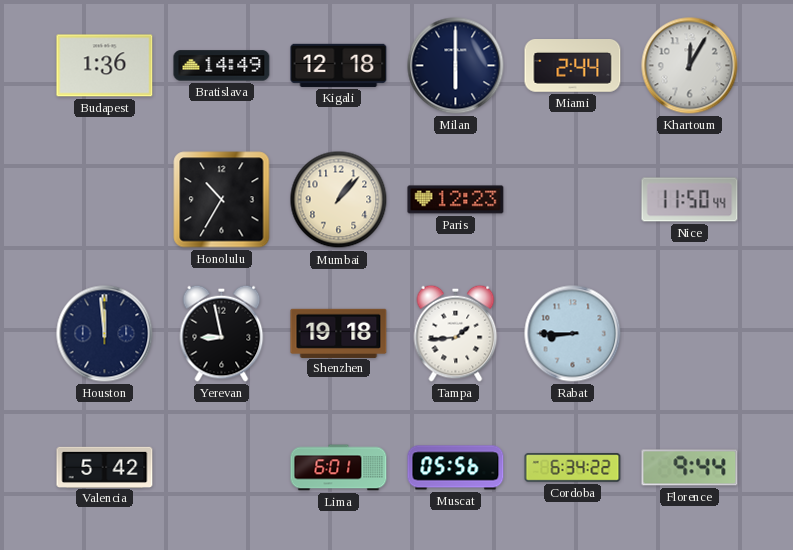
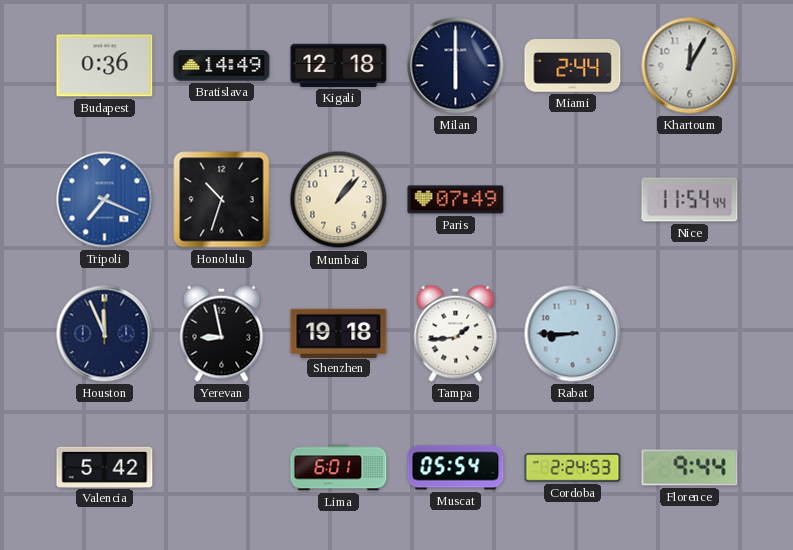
Budapest: 1:36 -> 0:36
Tripoli: none -> 7:19
Honolulu: 10:35 -> 10:33
Paris: 12:23 -> 07:49
Nice: 11:50 -> 11:54
Houston: 11:59 -> 11:56
Muscat: 05:56 -> 05:54
Cordoba: 6:34 -> 2:24
